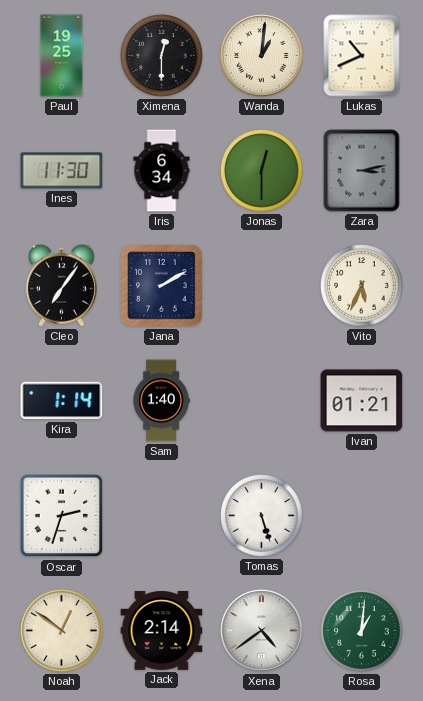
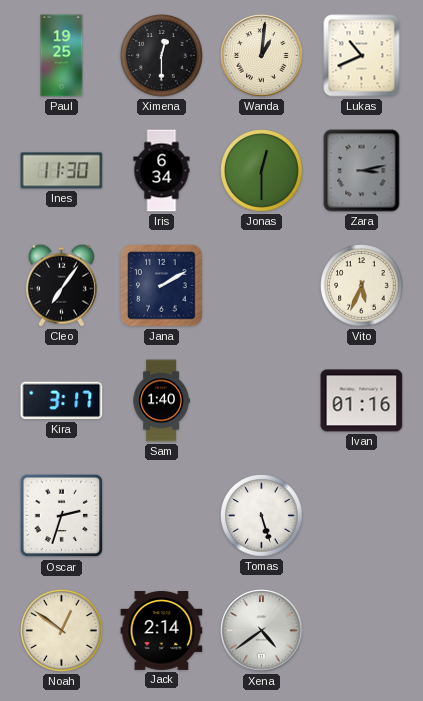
Kira: 1:14 -> 3:17
Ivan: 01:21 -> 01:16
Rosa: 1:01 -> none
